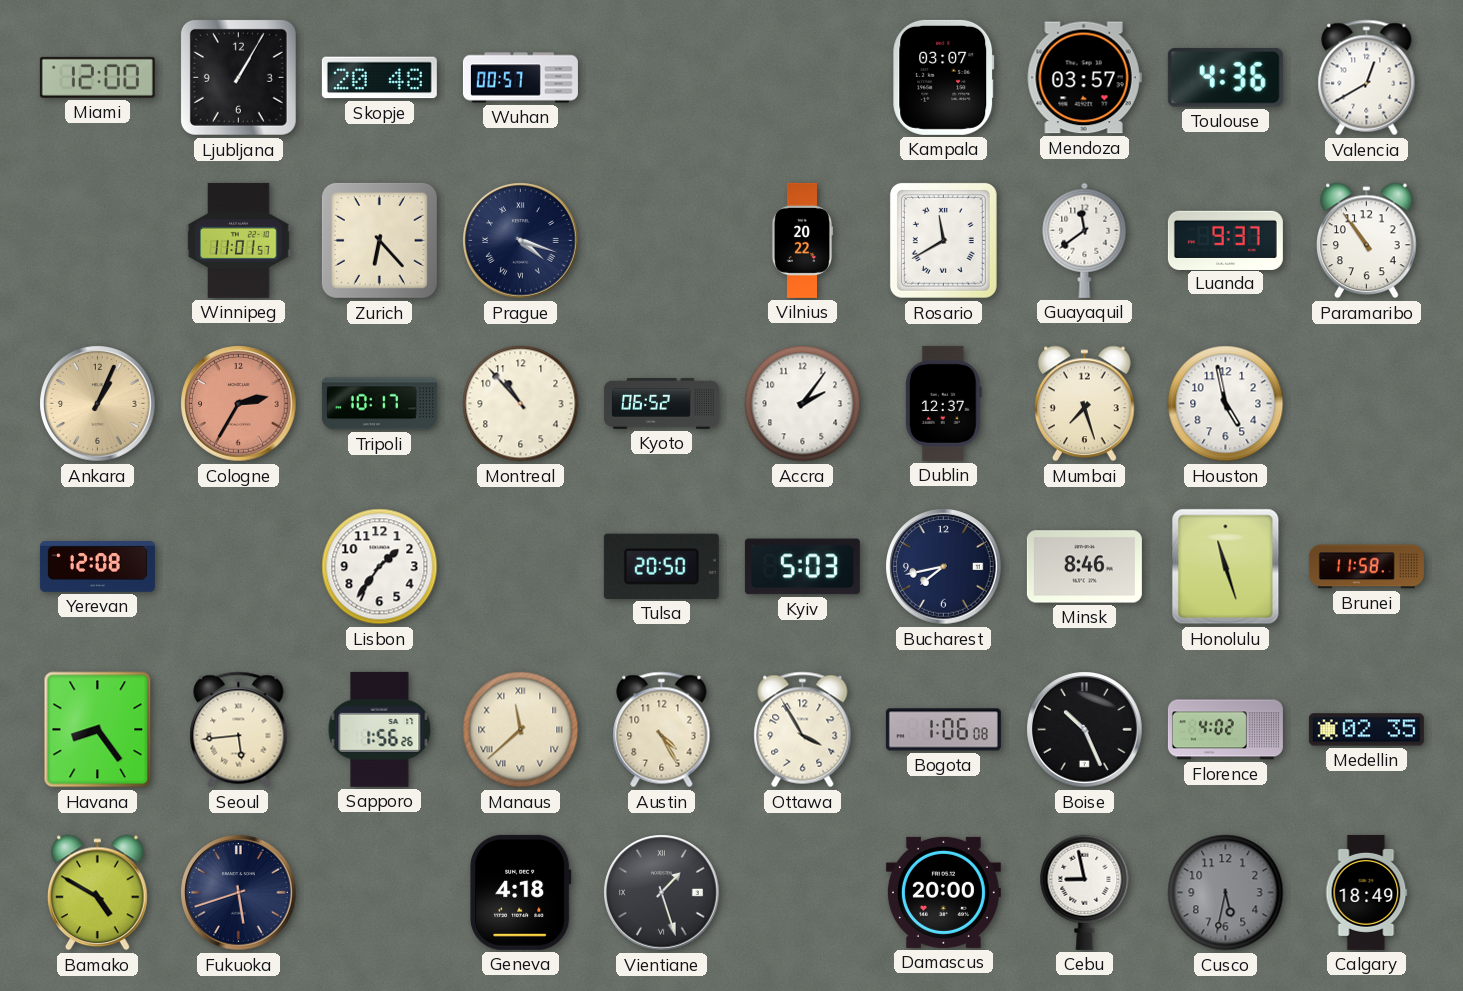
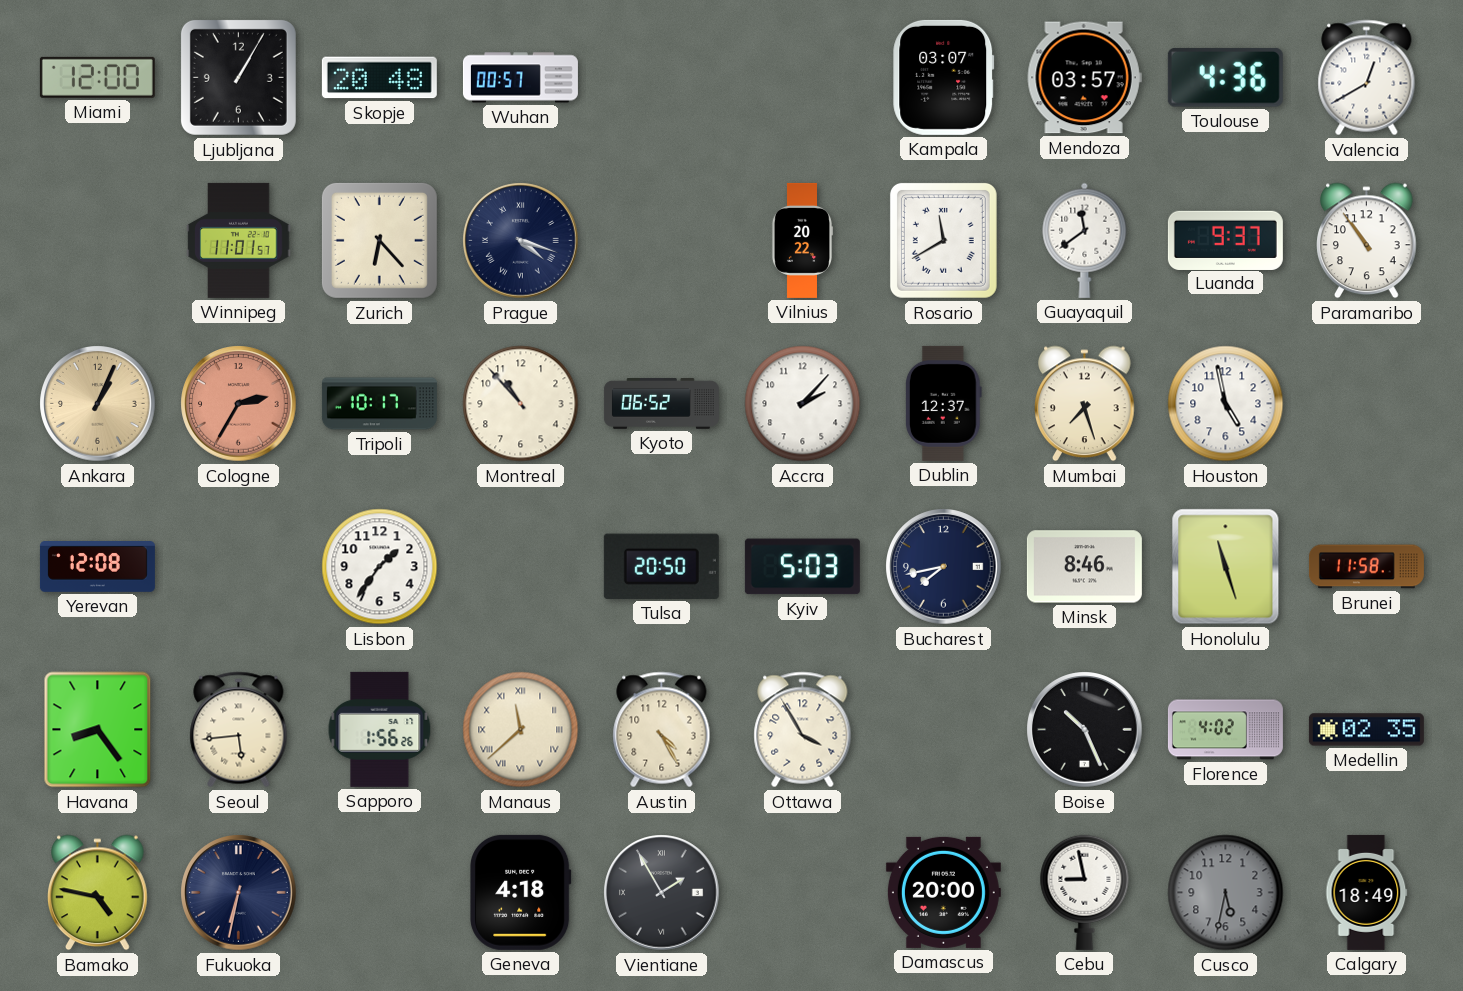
Accra: 2:06 -> 2:07
Bogota: 1:06 -> none
Bamako: 4:50 -> 4:47
Fukuoka: 5:42 -> 6:32
Vientiane: 1:27 -> 1:55
